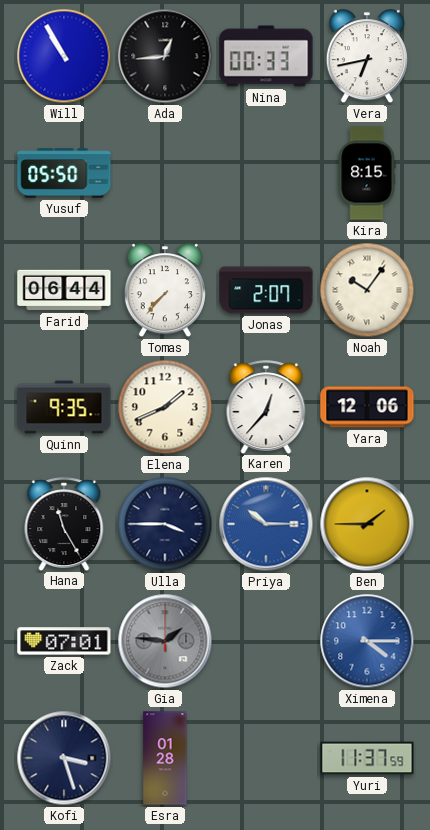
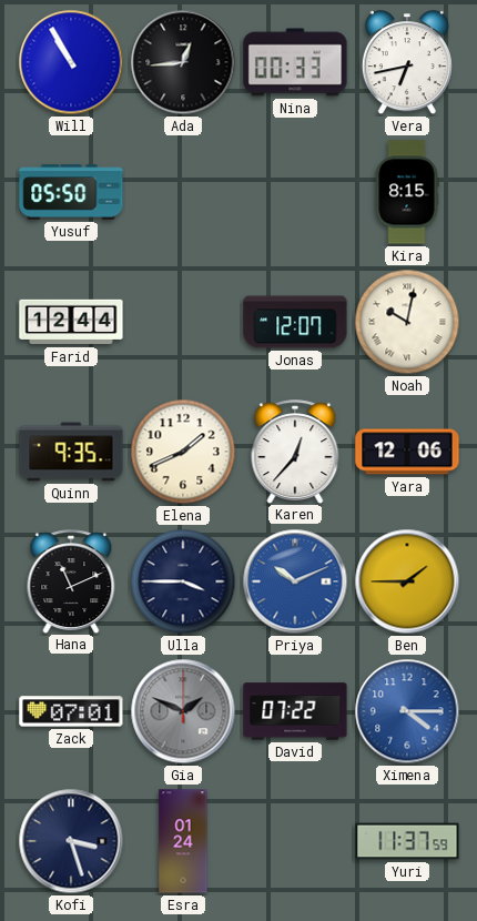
Farid: 06:44 -> 12:44
Tomas: 7:37 -> none
Jonas: 2:07 -> 12:07
Noah: 10:06 -> 10:02
Hana: 11:25 -> 11:11
Priya: 10:15 -> 10:11
Gia: 1:46 -> 1:49
David: none -> 07:22
Esra: 01:28 -> 01:24
